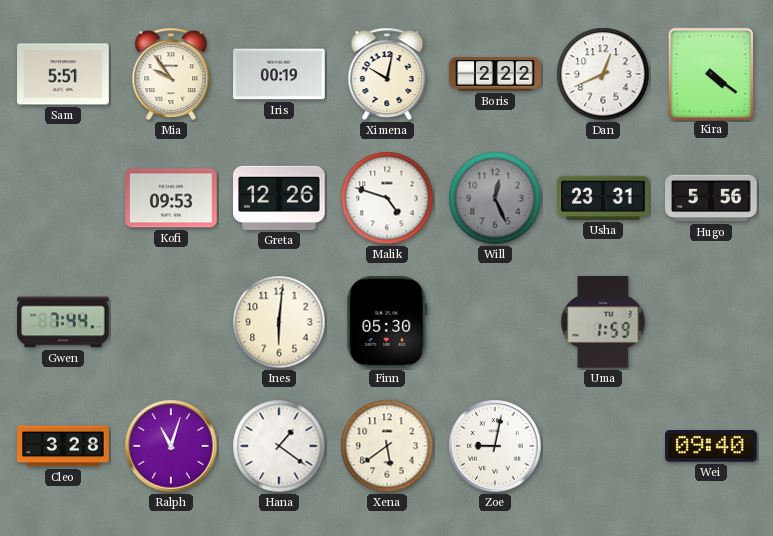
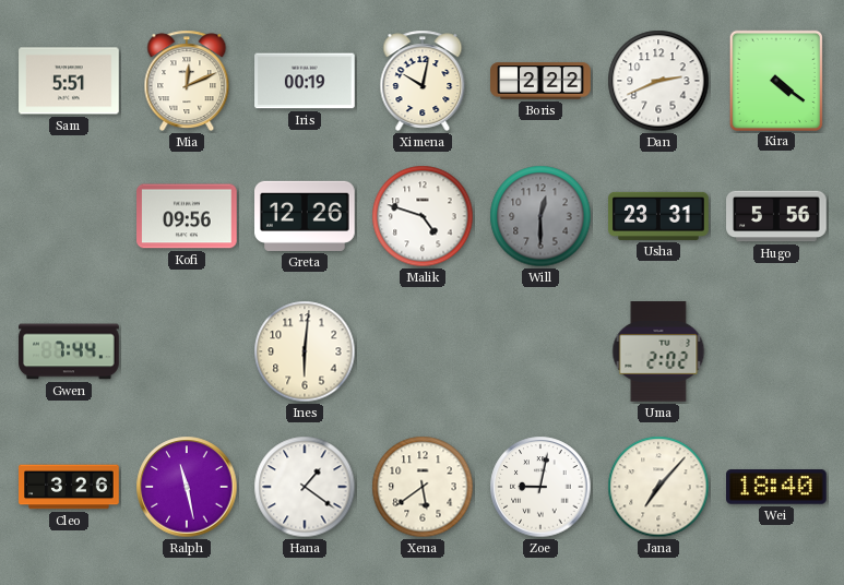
Mia: 9:54 -> 12:11
Dan: 12:41 -> 2:41
Kofi: 09:53 -> 09:56
Will: 12:26 -> 12:30
Finn: 05:30 -> none
Uma: 1:59 -> 2:02
Cleo: 3:28 -> 3:26
Ralph: 11:03 -> 11:28
Jana: none -> 7:07
Wei: 09:40 -> 18:40
